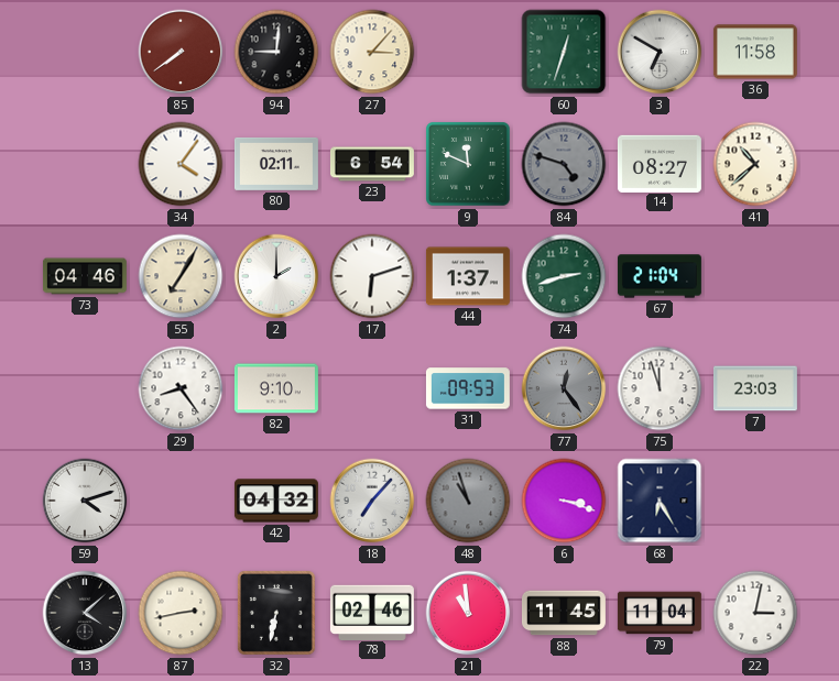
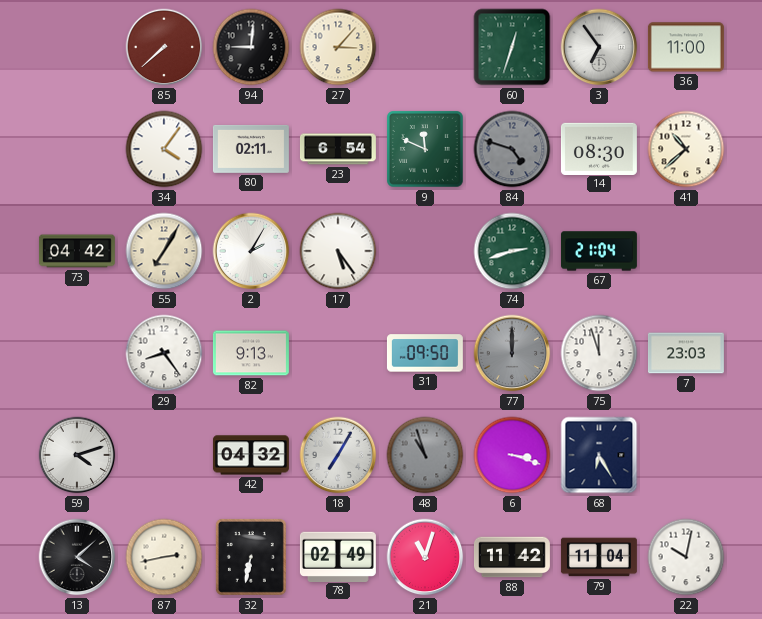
85: 7:39 -> 7:38
3: 6:50 -> 6:54
36: 11:58 -> 11:00
14: 08:27 -> 08:30
73: 04:46 -> 04:42
2: 2:00 -> 2:05
17: 6:12 -> 5:24
44: 1:37 -> none
82: 9:10 -> 9:13
31: 09:53 -> 09:50
77: 12:24 -> 12:00
18: 7:07 -> 7:05
78: 02:46 -> 02:49
21: 10:59 -> 11:03
88: 11:45 -> 11:42
22: 3:02 -> 10:02
